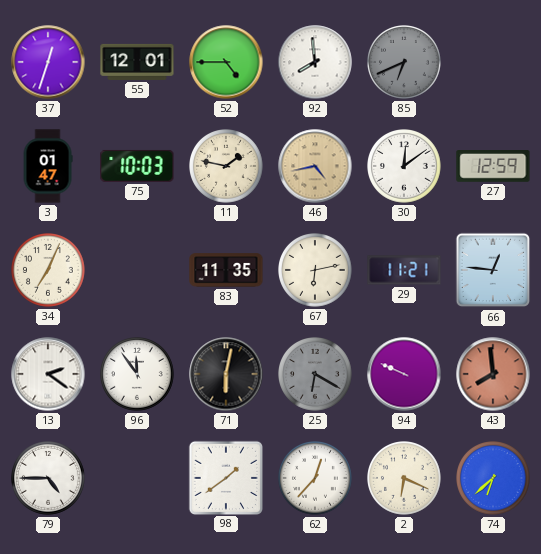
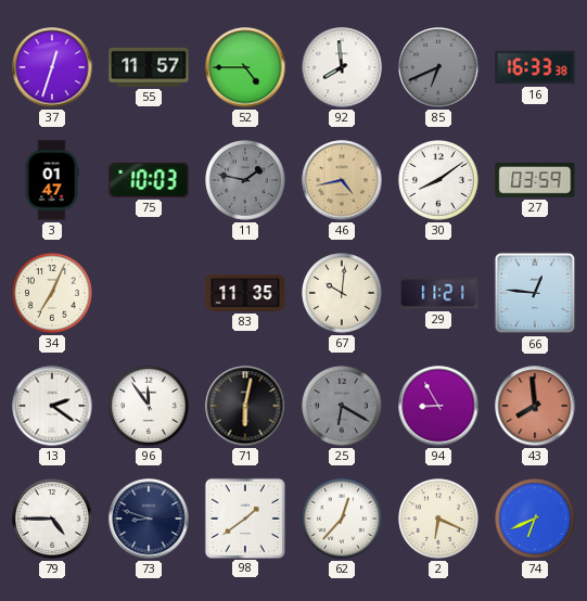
55: 12:01 -> 11:57
16: none -> 16:33
11 dial: cream -> grey
30: 12:09 -> 8:09
27: 12:59 -> 03:59
67: 6:13 -> 10:01
94: 9:49 -> 8:55
73: none -> 8:48
74: 6:38 -> 6:41
